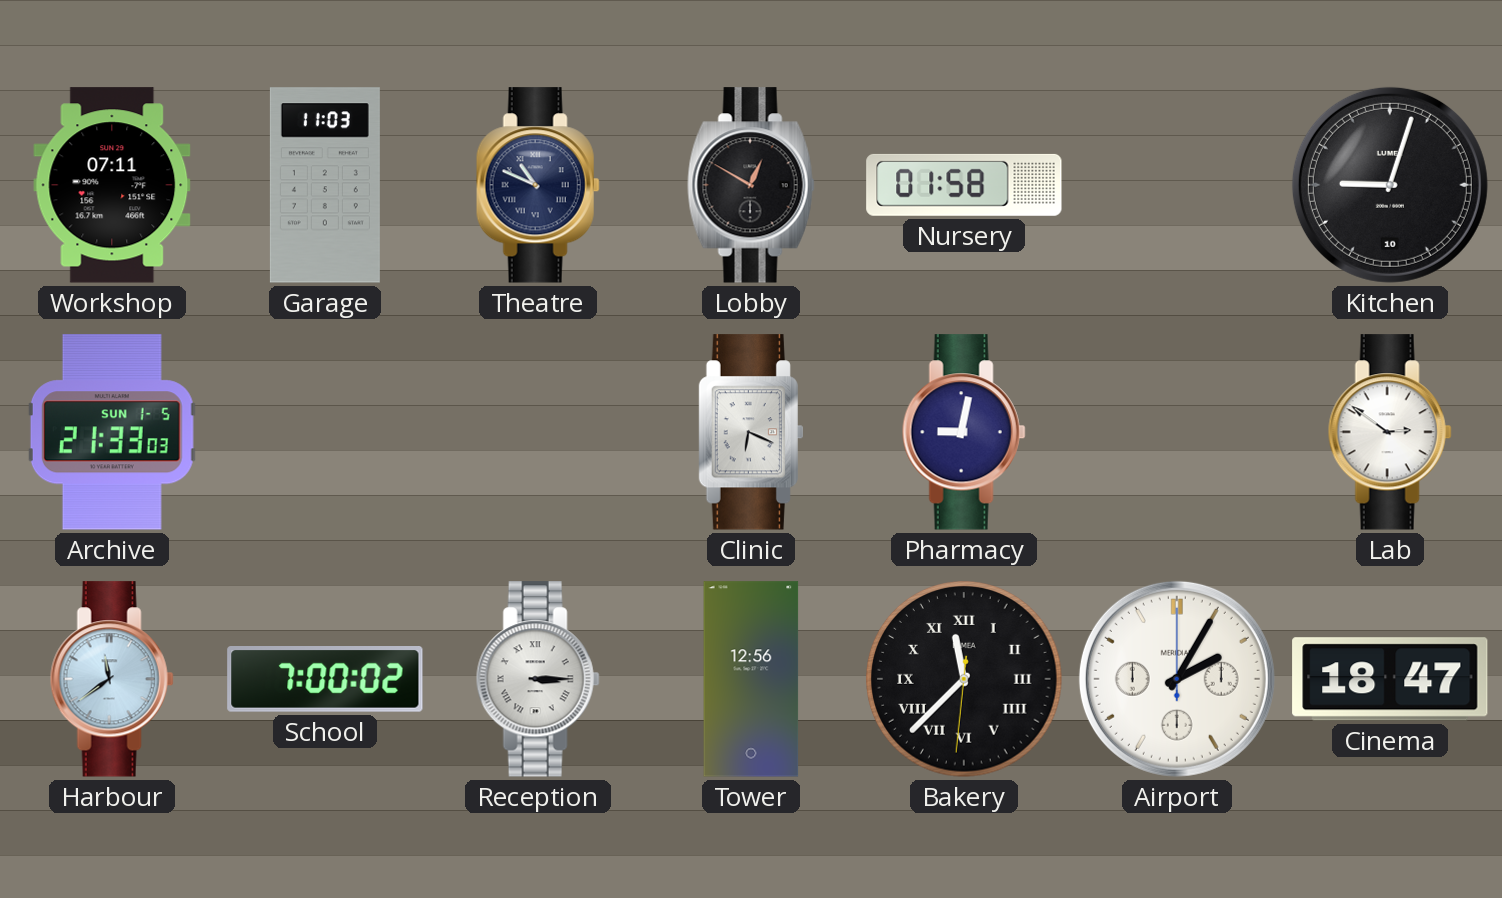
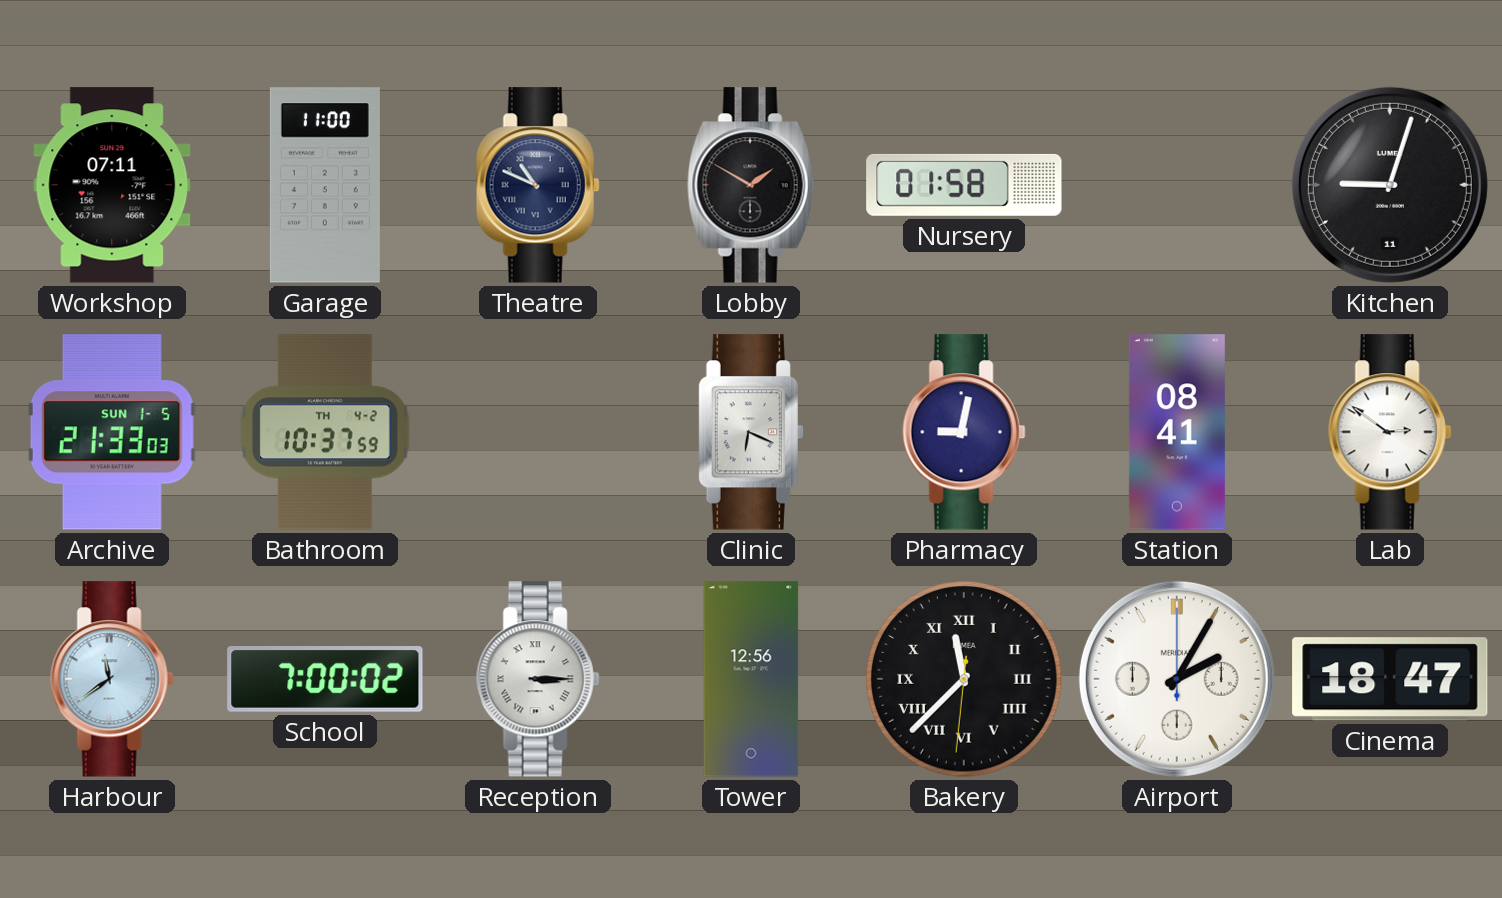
Garage: 11:03 -> 11:00
Lobby: 12:50 -> 1:50
Kitchen date: 10 -> 11
Bathroom: none -> 10:37
Station: none -> 08:41
